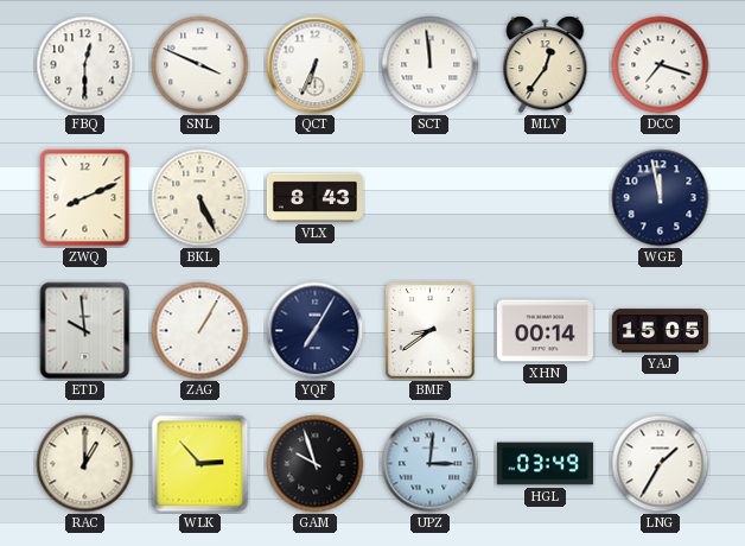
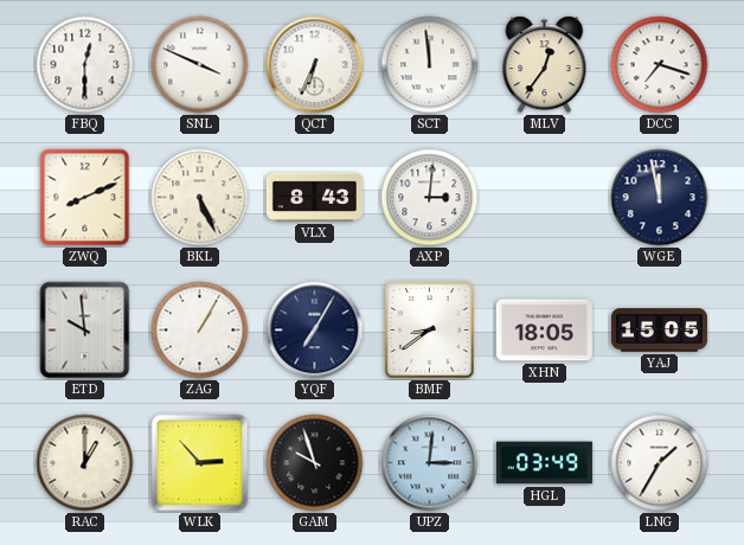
AXP: none -> 3:01
XHN: 00:14 -> 18:05
